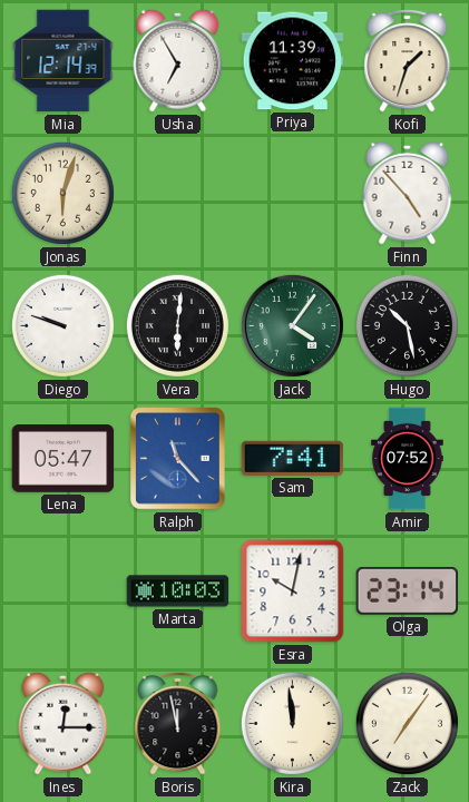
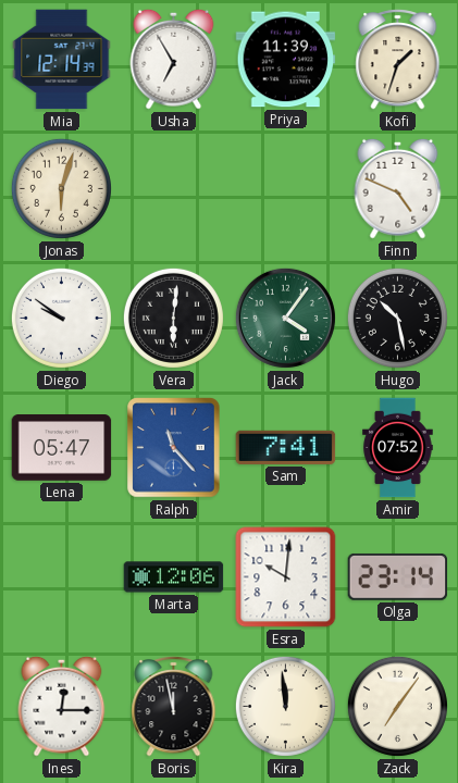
Finn: 4:53 -> 4:49
Diego: 9:48 -> 9:51
Marta: 10:03 -> 12:06
Esra: 10:02 -> 10:01
